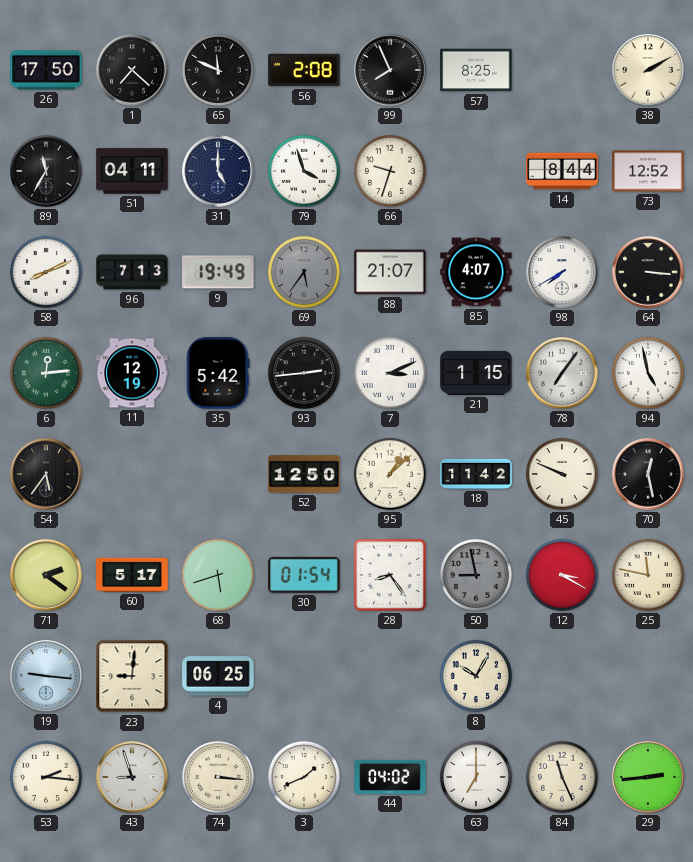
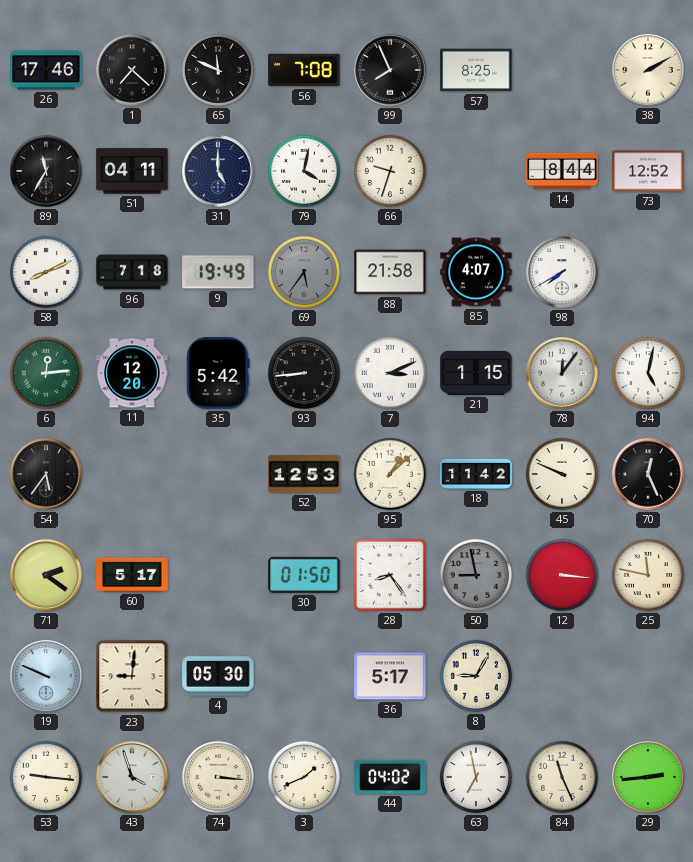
26: 17:50 -> 17:46
56: 2:08 -> 7:08
79: 3:57 -> 4:02
96: 7:13 -> 7:18
88: 21:07 -> 21:58
64: 3:16 -> none
11: 12:19 -> 12:20
93: 2:44 -> 8:44
78: 7:06 -> 12:06
94: 4:58 -> 5:02
52: 12:50 -> 12:53
70: 12:28 -> 12:26
68: 5:42 -> none
30: 01:54 -> 01:50
12: 3:20 -> 3:16
19: 9:16 -> 9:49
4: 06:25 -> 05:30
36: none -> 5:17
8: 10:05 -> 9:05
53: 2:16 -> 9:16
43: 8:57 -> 3:57
63: 7:00 -> 6:58
